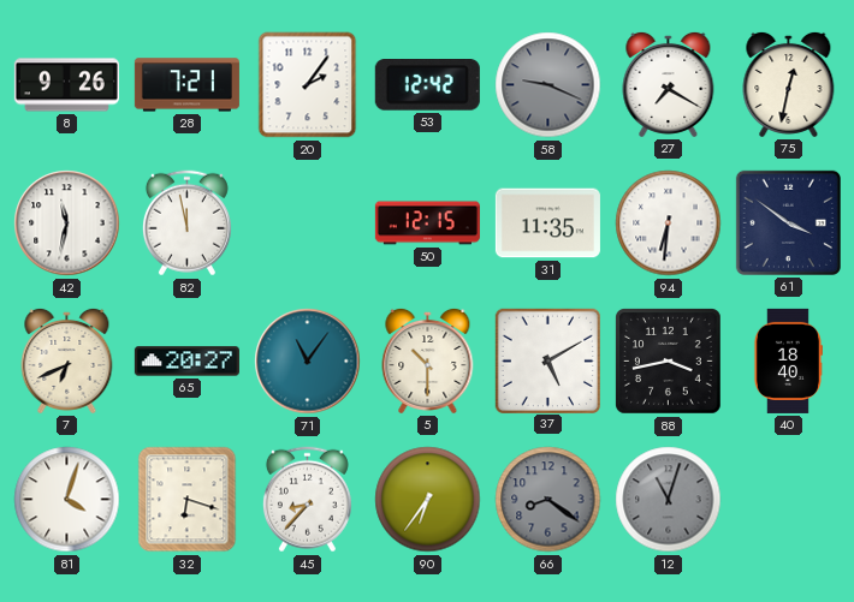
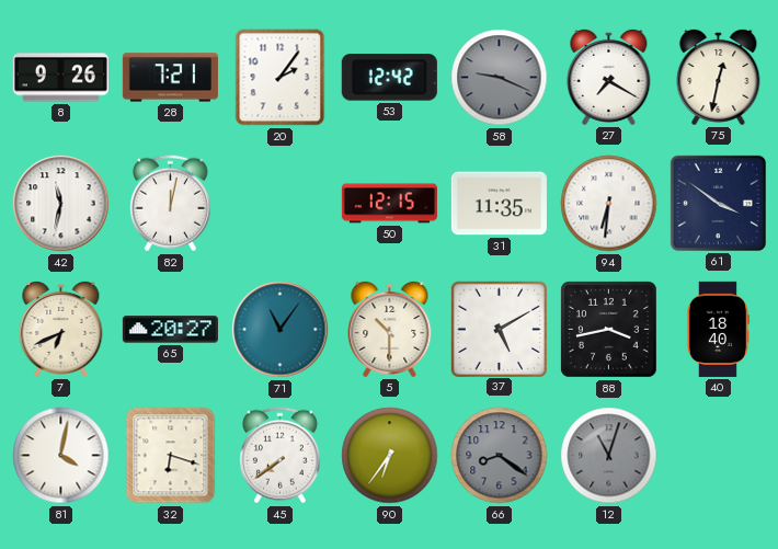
82: 11:58 -> 12:02
81: 4:03 -> 4:02
45: 8:37 -> 7:39
